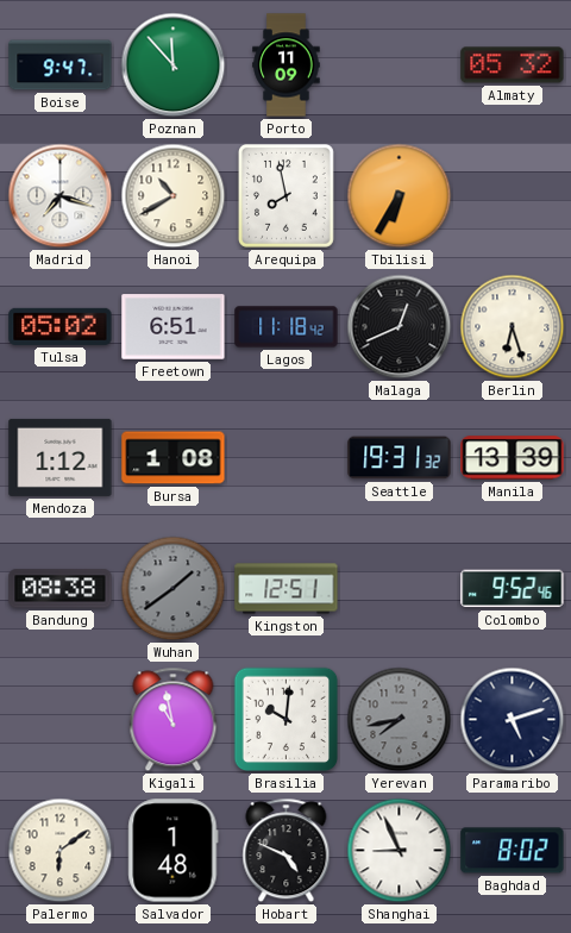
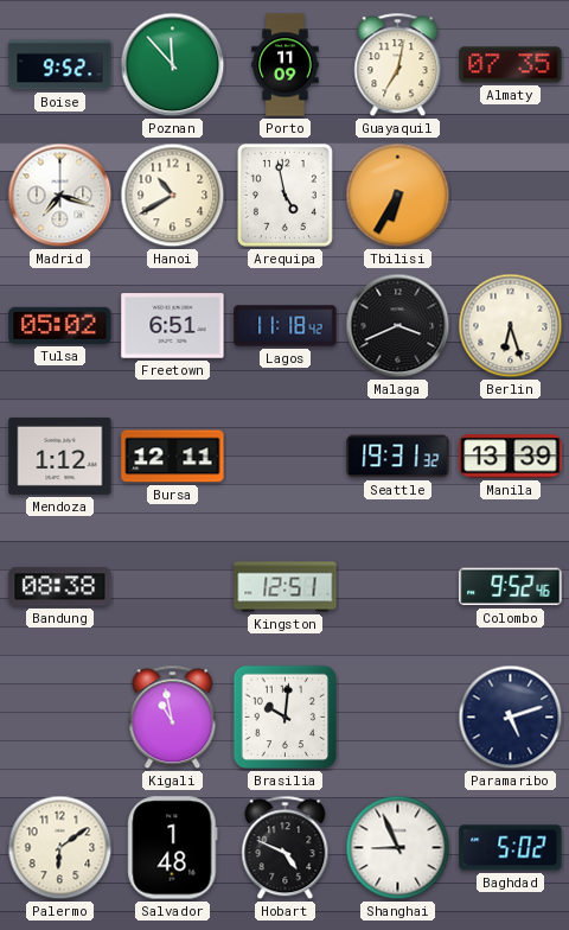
Boise: 9:47 -> 9:52
Guayaquil: none -> 7:02
Almaty: 05:32 -> 07:35
Arequipa: 7:58 -> 4:58
Malaga: 12:41 -> 3:41
Bursa: 1:08 -> 12:11
Wuhan: 1:39 -> none
Yerevan: 7:43 -> none
Baghdad: 8:02 -> 5:02
